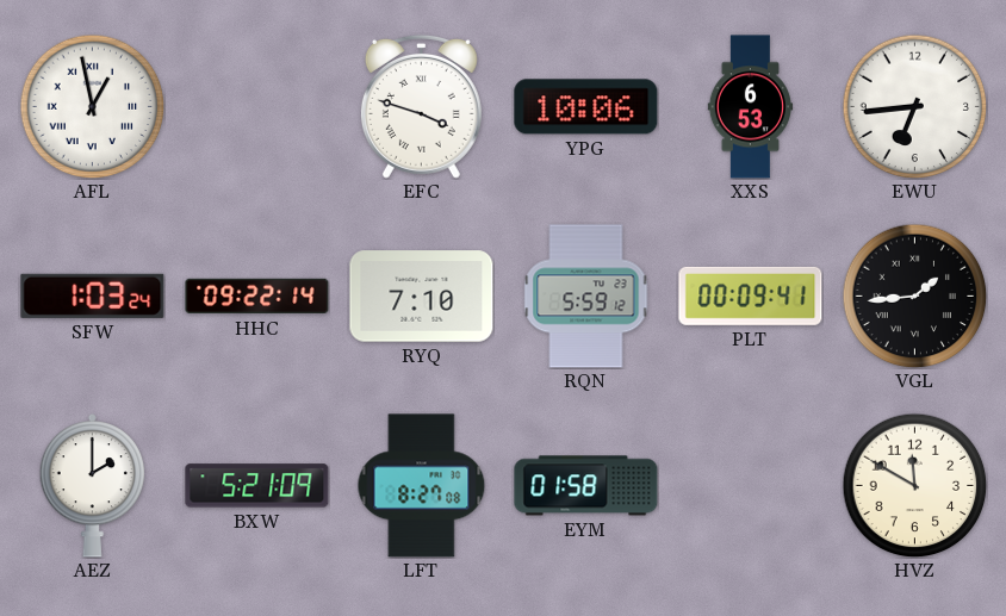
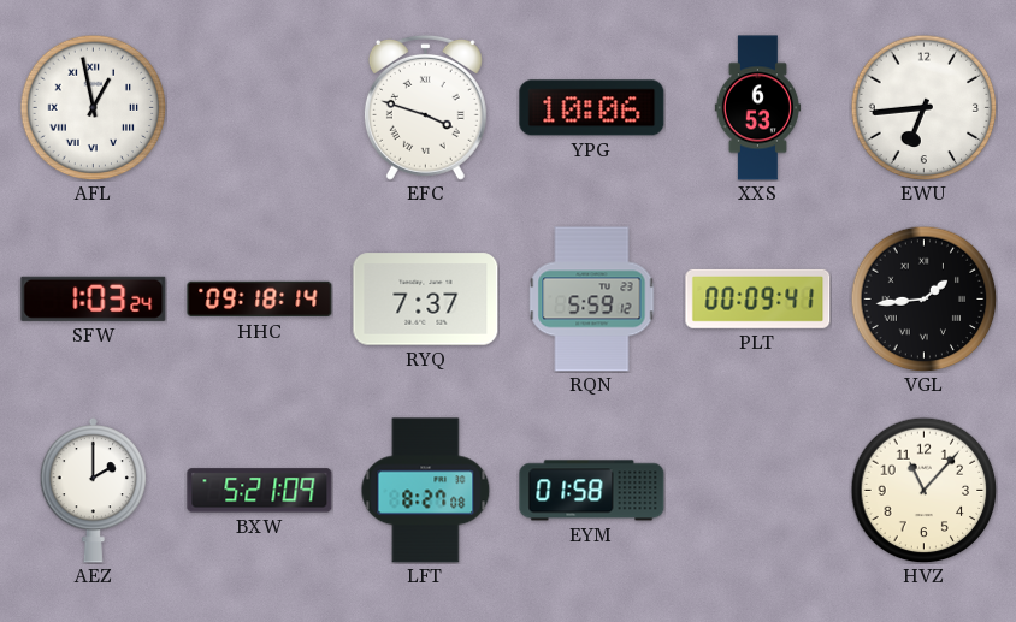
HHC: 09:22 -> 09:18
RYQ: 7:10 -> 7:37
HVZ: 11:50 -> 11:07
